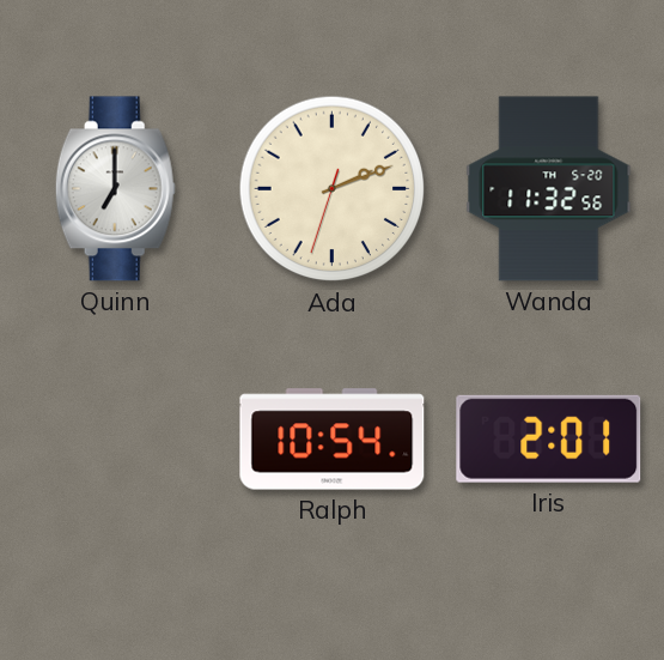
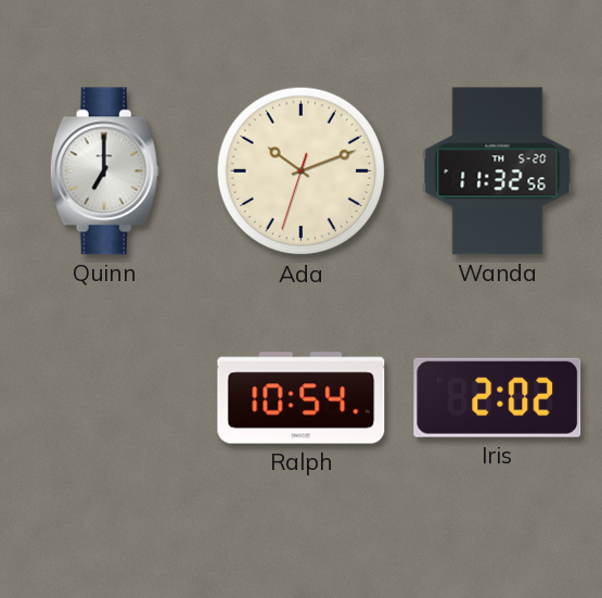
Ada: 2:11 -> 10:11
Iris: 2:01 -> 2:02
